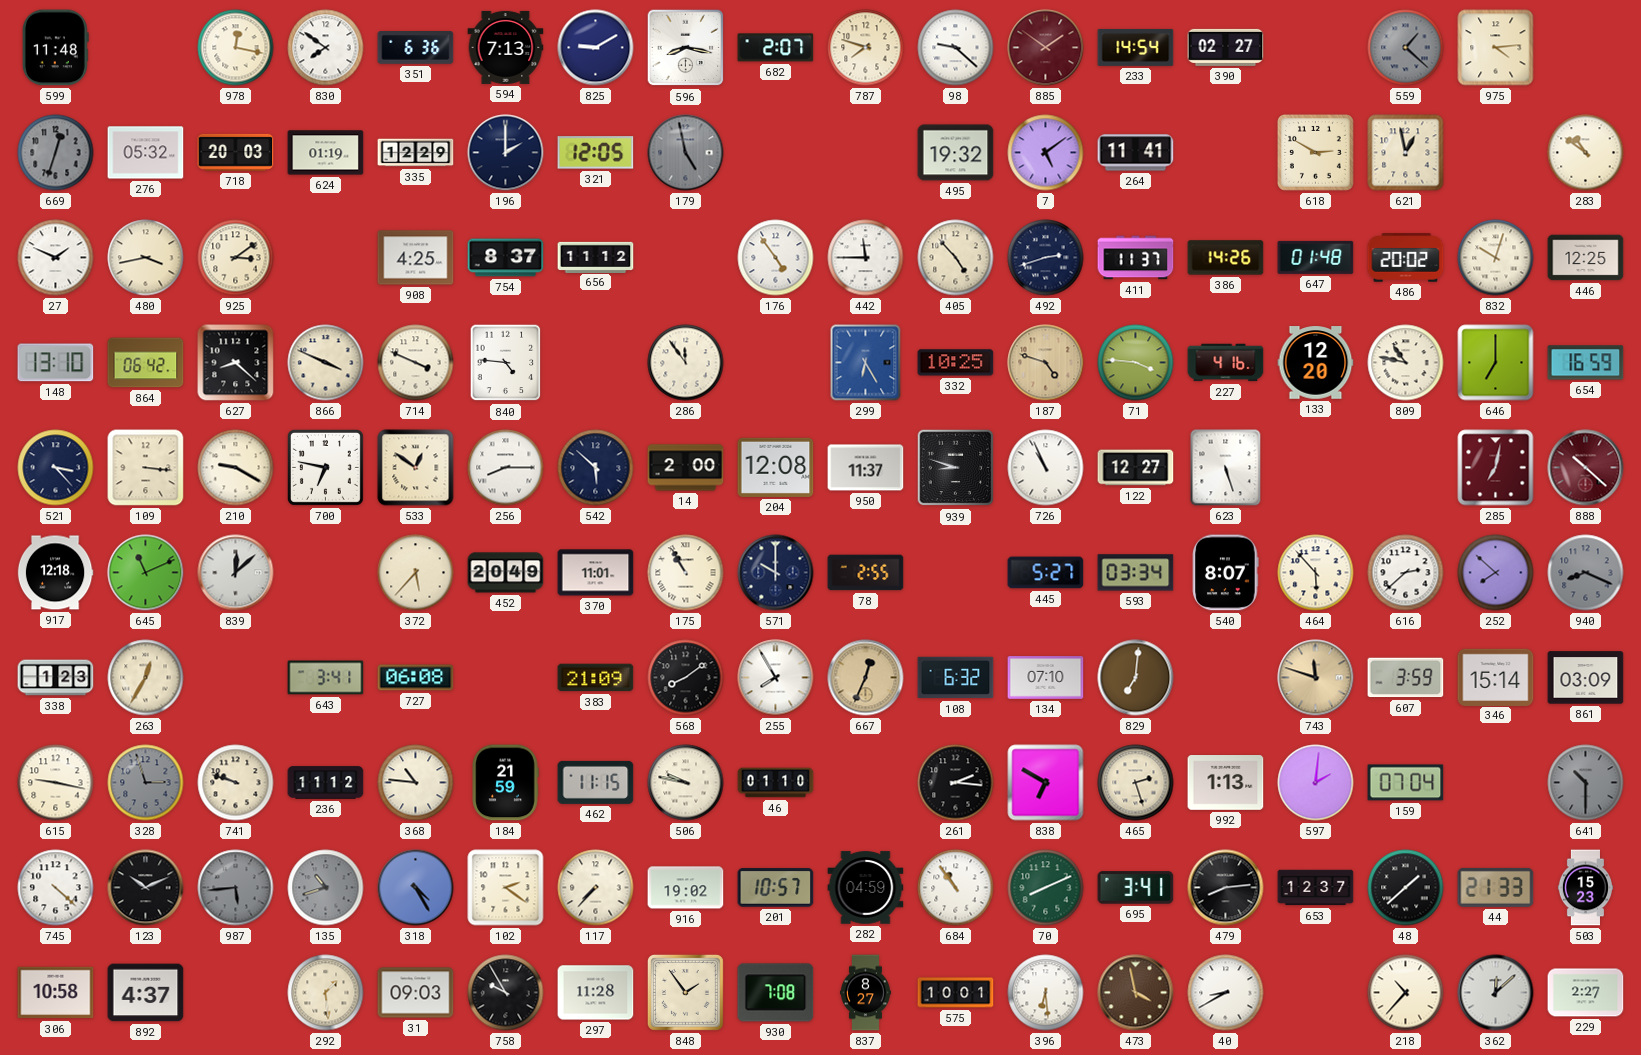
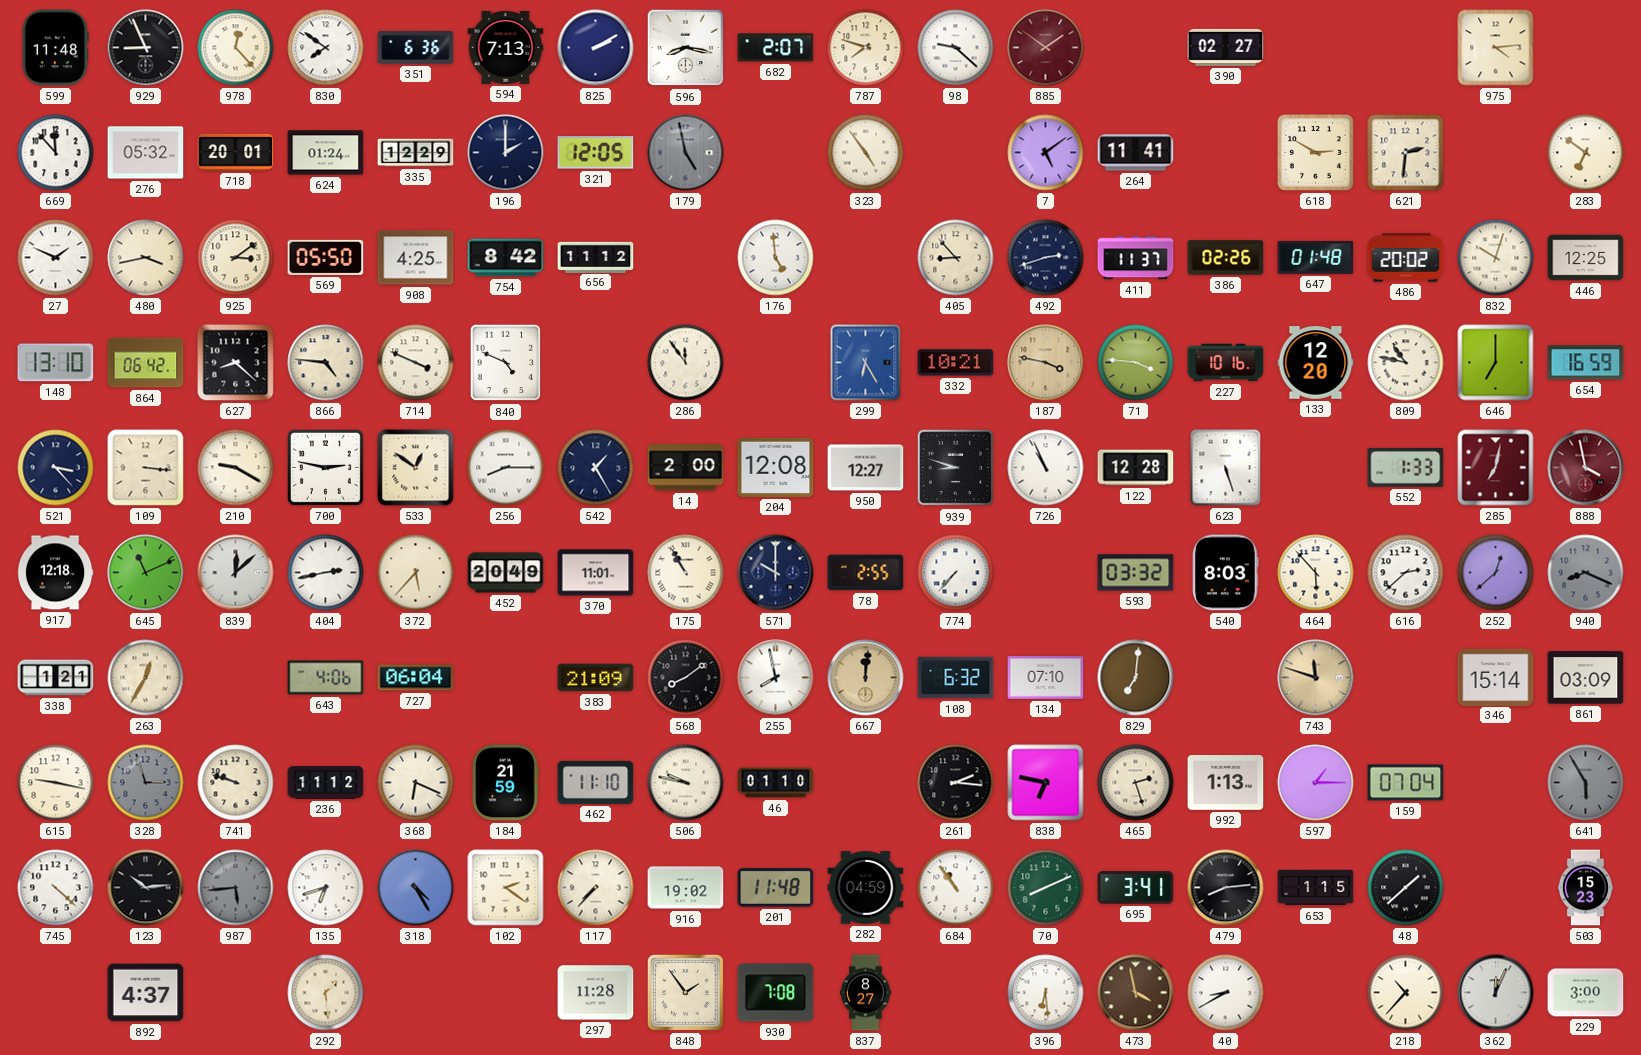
929: none -> 8:56
978: 12:17 -> 12:23
825: 9:10 -> 2:10
233: 14:54 -> none
559: 1:22 -> none
669: 12:33 -> 11:53
669 dial: grey -> white
718: 20:03 -> 20:01
624: 01:19 -> 01:24
323: none -> 4:54
495: 19:32 -> none
621: 12:58 -> 2:31
283: 10:51 -> 6:51
569: none -> 05:50
754: 8:37 -> 8:42
176: 4:54 -> 4:59
442: 11:45 -> none
405: 4:53 -> 8:53
386: 14:26 -> 02:26
866: 3:49 -> 4:46
840: 4:46 -> 4:49
332: 10:25 -> 10:21
187: 4:48 -> 3:47
227: 4:16 -> 10:16
700: 6:47 -> 2:47
542: 5:52 -> 1:25
950: 11:37 -> 12:27
122: 12:27 -> 12:28
552: none -> 1:33
888: 10:22 -> 3:58
404: none -> 2:43
774: none -> 7:37
445: 5:27 -> none
593: 03:34 -> 03:32
540: 8:07 -> 8:03
252: 7:52 -> 12:38
338: 1:23 -> 1:21
643: 3:41 -> 4:06
727: 06:08 -> 06:04
255: 7:55 -> 7:58
667: 12:34 -> 12:01
607: 3:59 -> none
368: 10:46 -> 6:19
462: 11:15 -> 11:10
838: 6:50 -> 6:47
597: 2:01 -> 1:15
641: 10:30 -> 5:55
123: 10:11 -> 10:14
135: 10:42 -> 6:42
135 dial: grey -> white
201: 10:57 -> 11:48
653: 12:37 -> 1:15
44: 21:33 -> none
306: 10:58 -> none
31: 09:03 -> none
758: 9:55 -> none
575: 10:01 -> none
362: 12:08 -> 12:04
229: 2:27 -> 3:00
